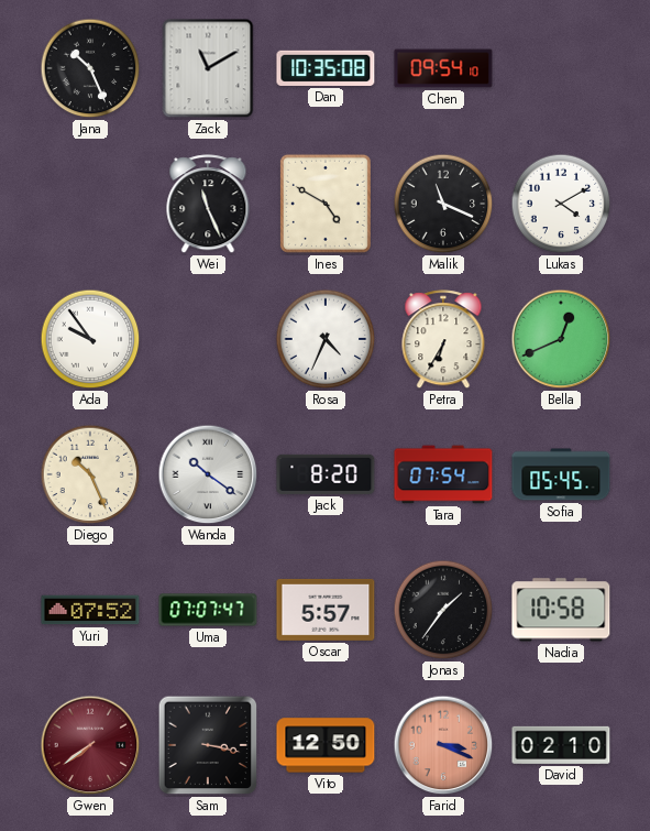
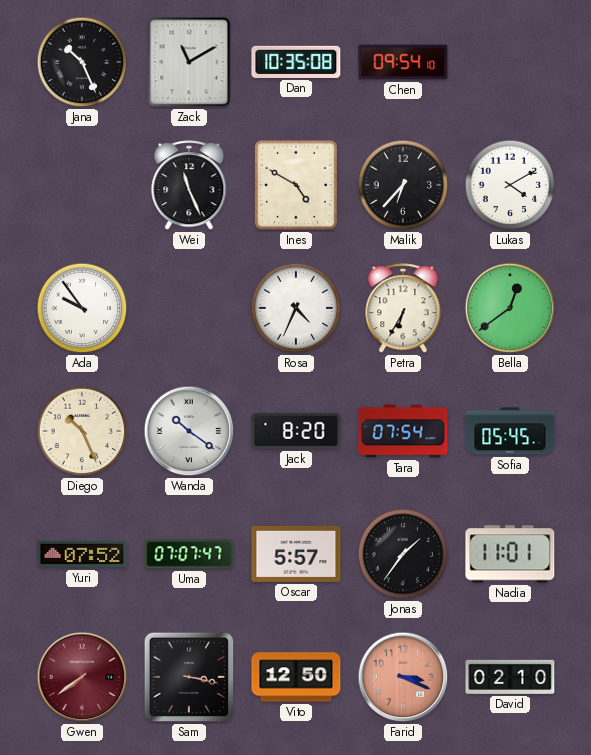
Malik: 11:19 -> 6:37
Bella: 12:41 -> 12:39
Nadia: 10:58 -> 11:01
